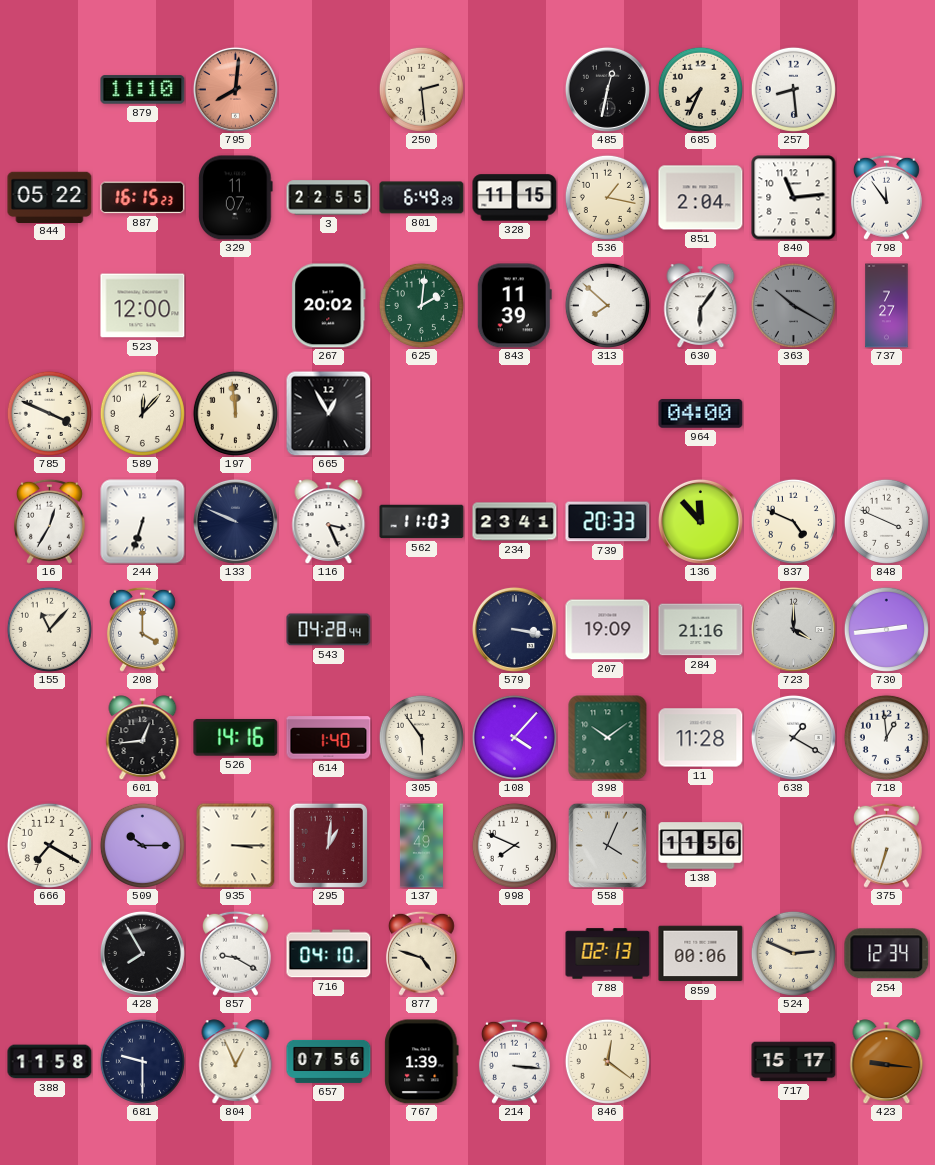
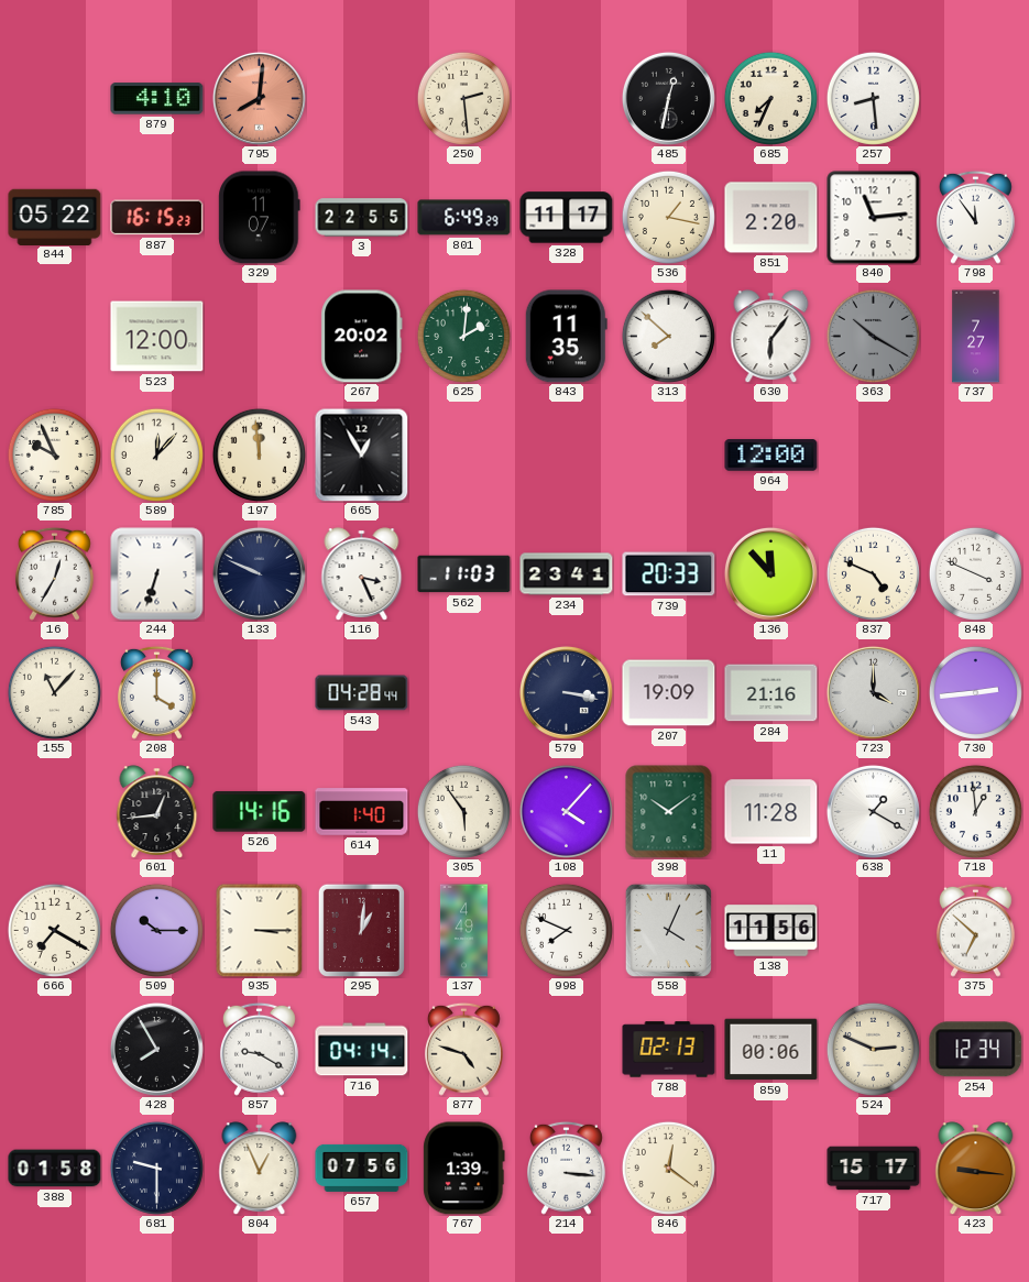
879: 11:10 -> 4:10
328: 11:15 -> 11:17
851: 2:04 -> 2:20
843: 11:39 -> 11:35
785: 3:49 -> 9:56
964: 04:00 -> 12:00
375: 6:33 -> 6:52
716: 04:10 -> 04:14
388: 11:58 -> 01:58
